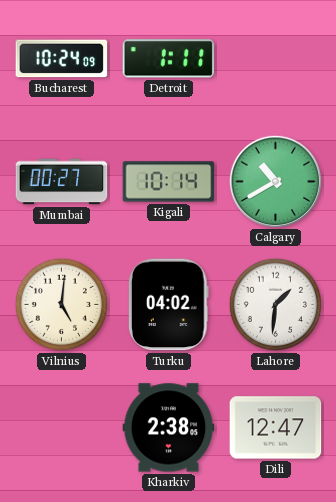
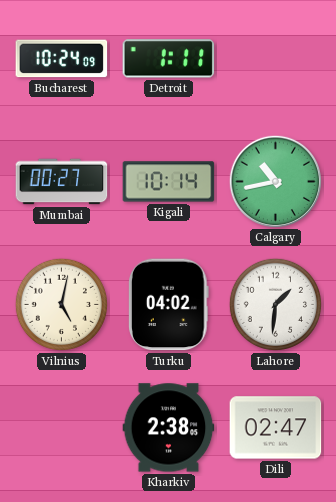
Calgary: 10:40 -> 10:43
Vilnius: 5:01 -> 5:02
Dili: 12:47 -> 02:47
